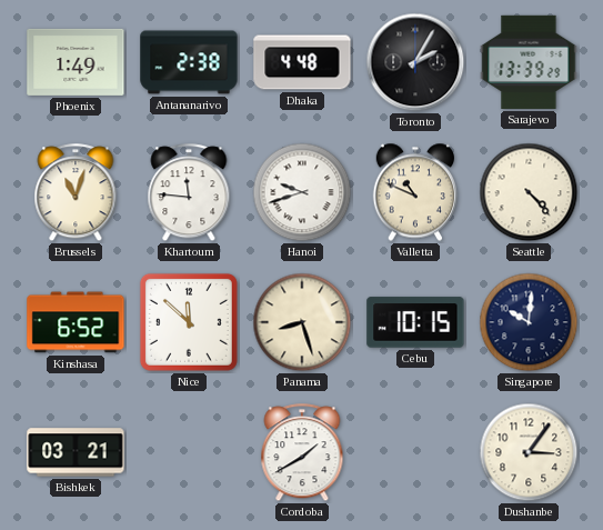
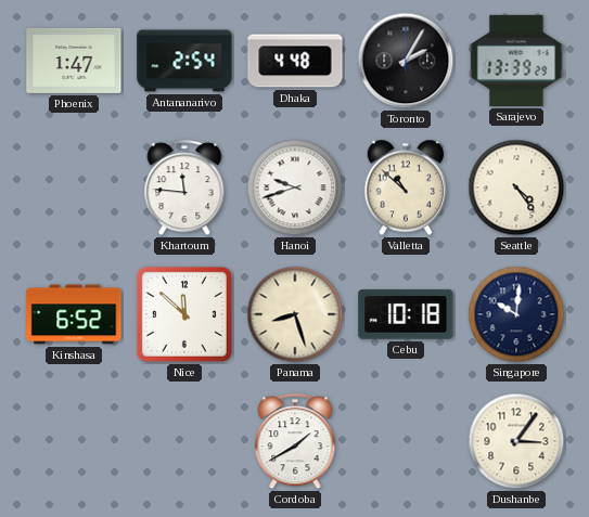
Phoenix: 1:49 -> 1:47
Antananarivo: 2:38 -> 2:54
Brussels: 11:03 -> none
Valletta: 10:49 -> 10:52
Seattle: 4:23 -> 4:24
Cebu: 10:15 -> 10:18
Bishkek: 03:21 -> none
